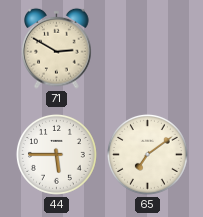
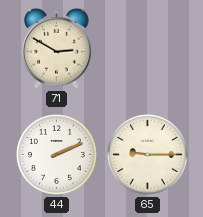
44: 5:45 -> 2:11
65: 7:09 -> 9:15
